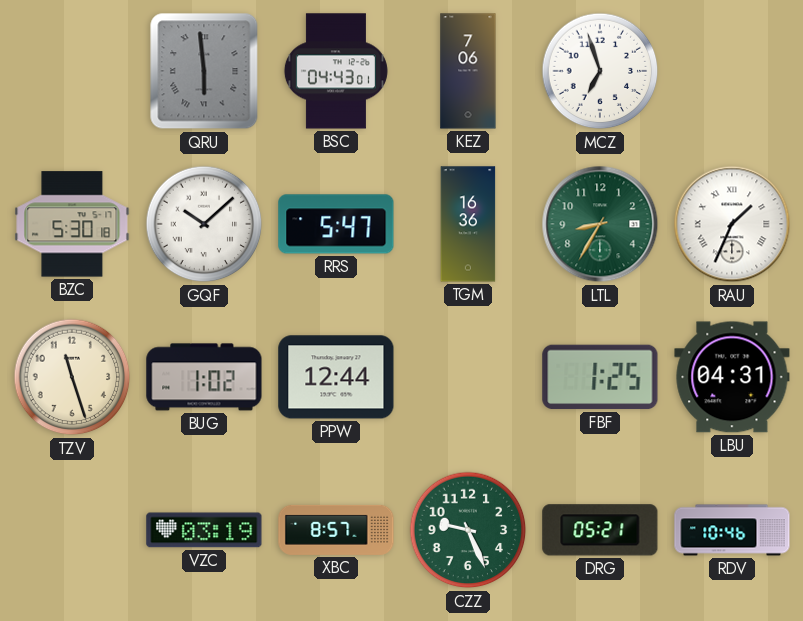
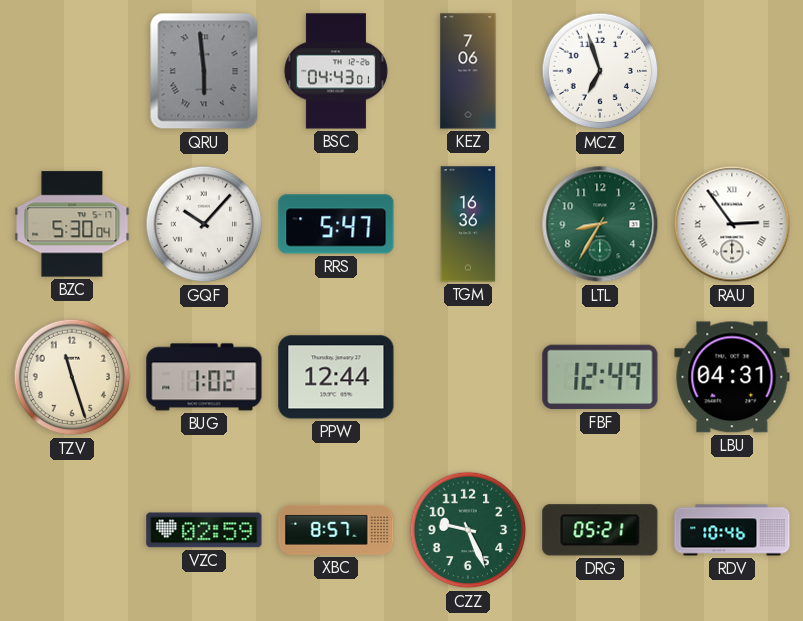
BZC: 5:30:18 -> 5:30:04
GQF: 10:08 -> 10:07
RAU: 1:34 -> 2:54
FBF: 1:25 -> 12:49
VZC: 03:19 -> 02:59
